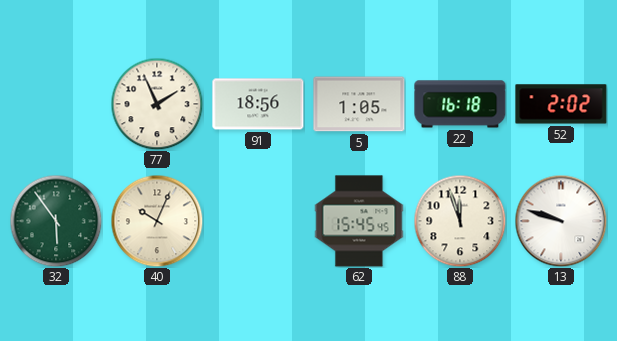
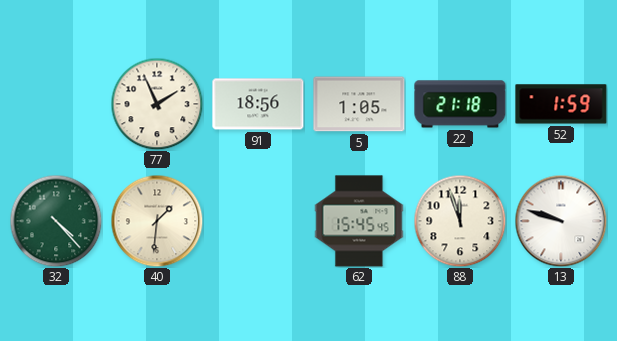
22: 16:18 -> 21:18
52: 2:02 -> 1:59
32: 5:54 -> 4:23
40: 10:04 -> 1:31
